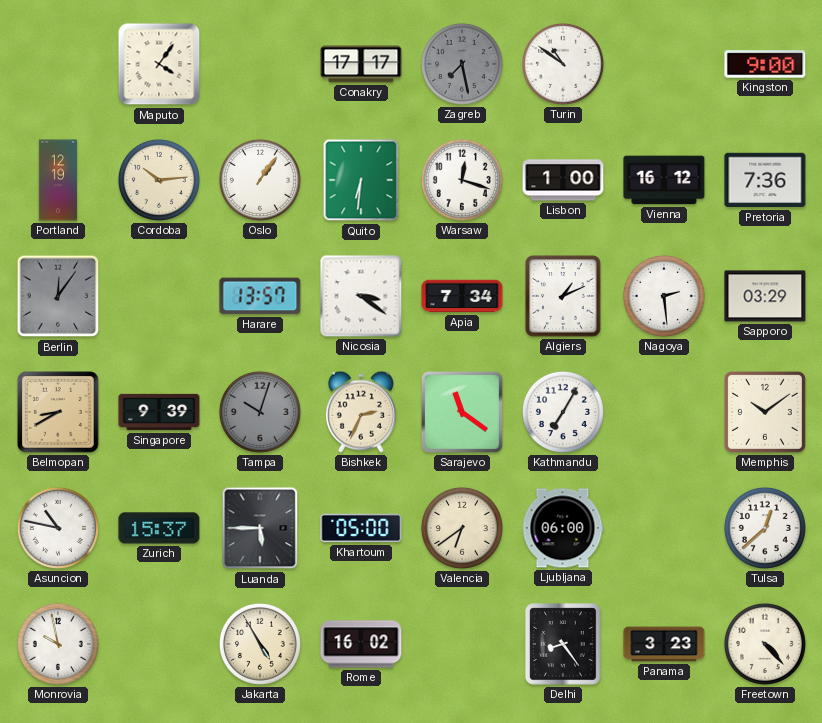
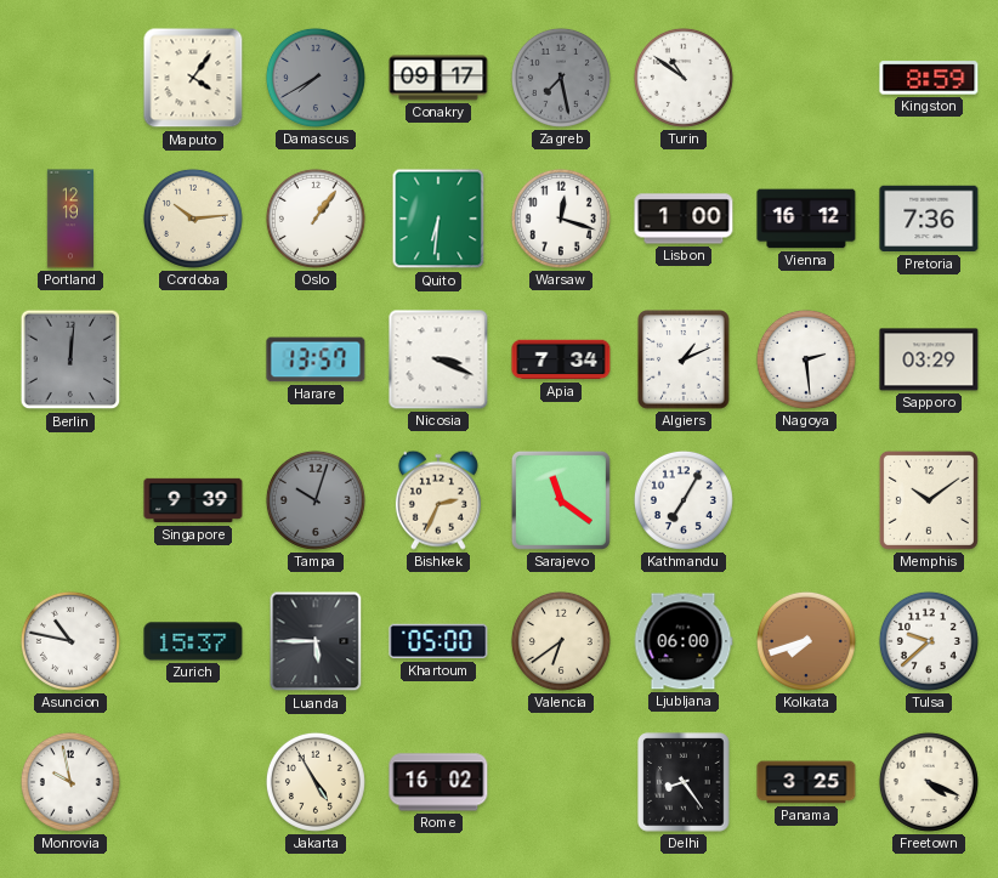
Damascus: none -> 7:40
Conakry: 17:17 -> 09:17
Kingston: 9:00 -> 8:59
Berlin: 12:06 -> 12:01
Nicosia: 3:21 -> 3:19
Belmopan: 8:40 -> none
Kolkata: none -> 7:42
Tulsa: 12:38 -> 9:38
Panama: 3:23 -> 3:25
Freetown: 4:23 -> 4:19
